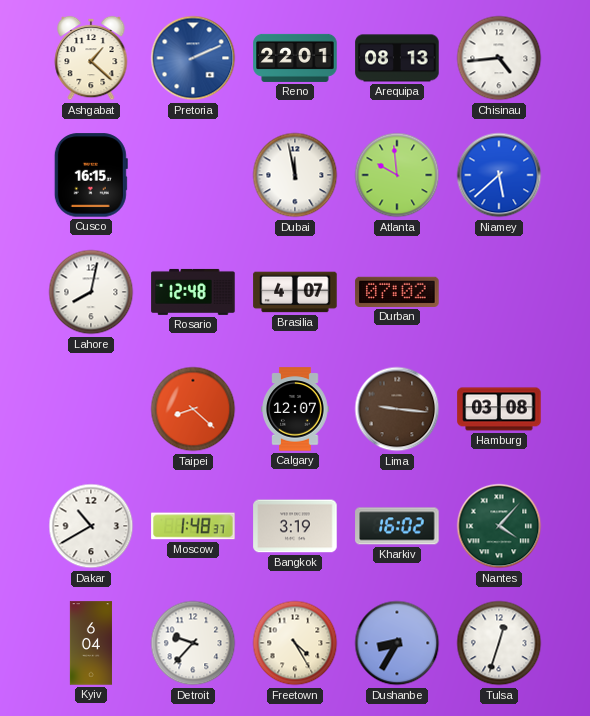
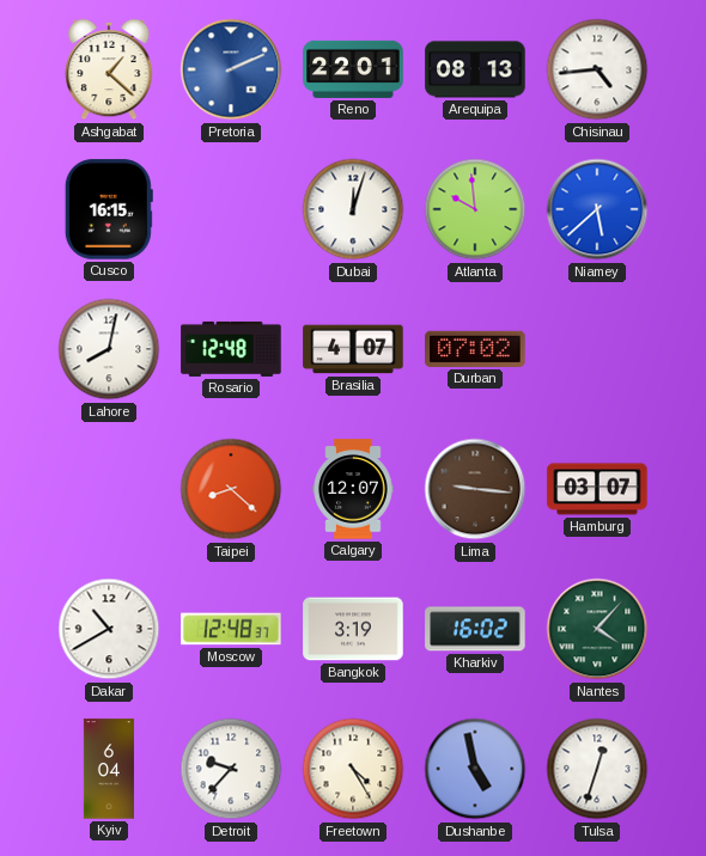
Dubai: 11:58 -> 12:03
Hamburg: 03:08 -> 03:07
Moscow: 1:48 -> 12:48
Dushanbe: 8:35 -> 4:58
